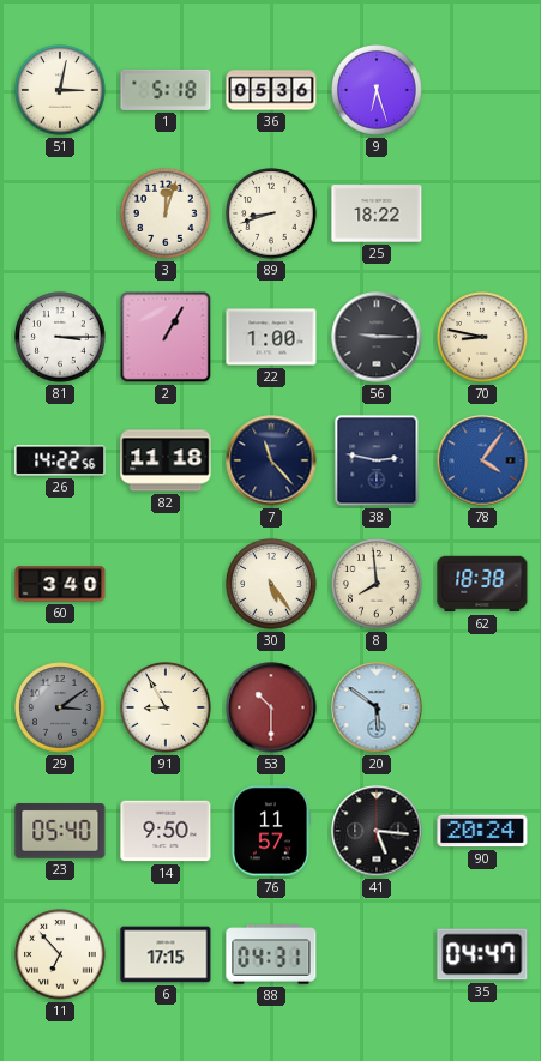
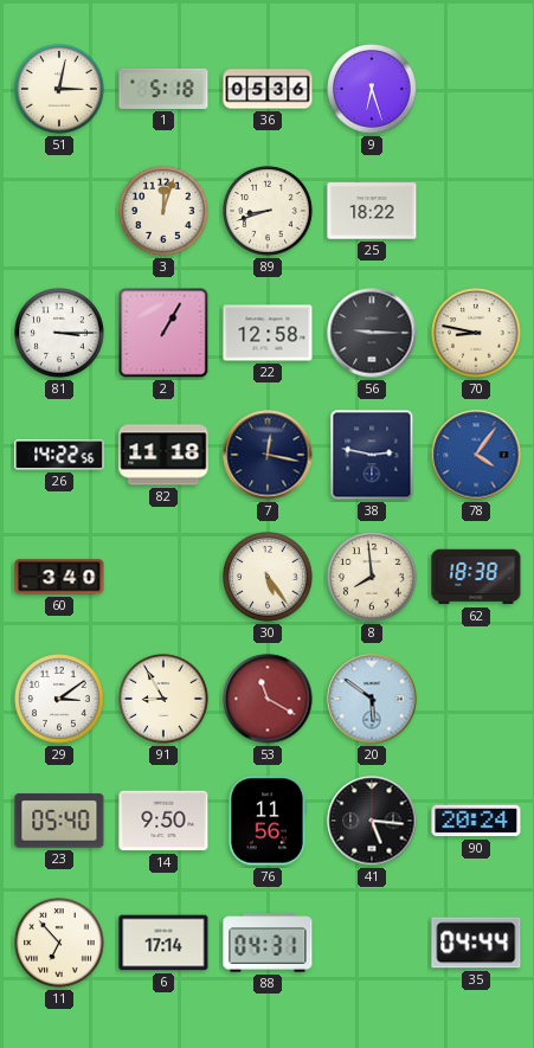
22: 1:00 -> 12:58
7: 11:23 -> 12:17
29 dial: grey -> white
53: 10:30 -> 11:20
76: 11:57 -> 11:56
6: 17:15 -> 17:14
35: 04:47 -> 04:44
